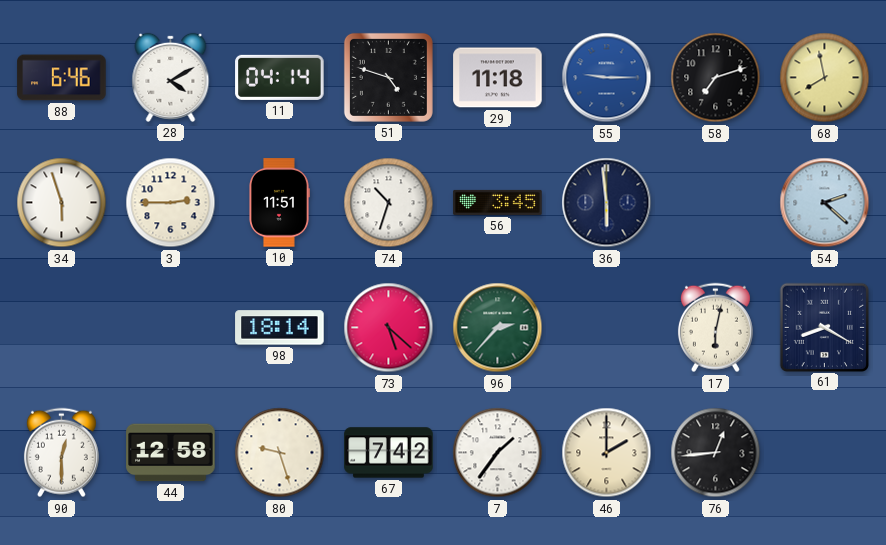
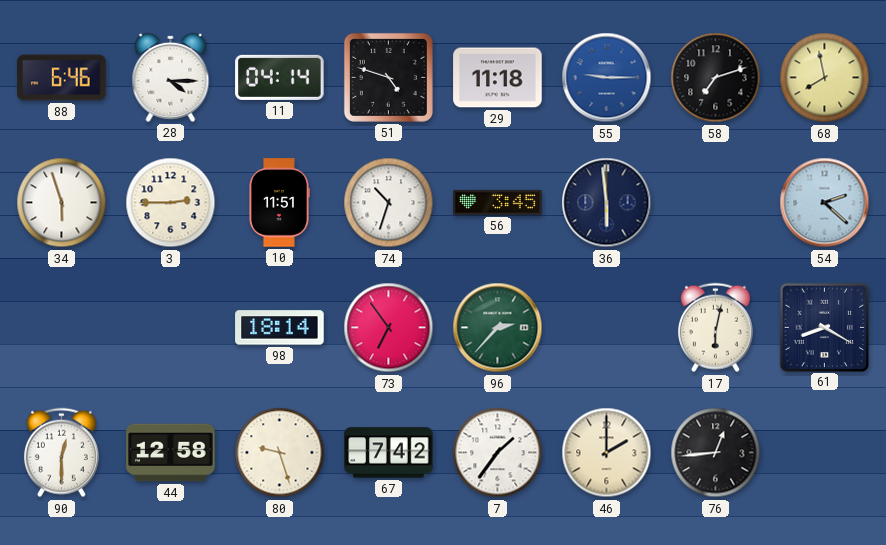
28: 4:10 -> 4:15
73: 5:22 -> 6:54
